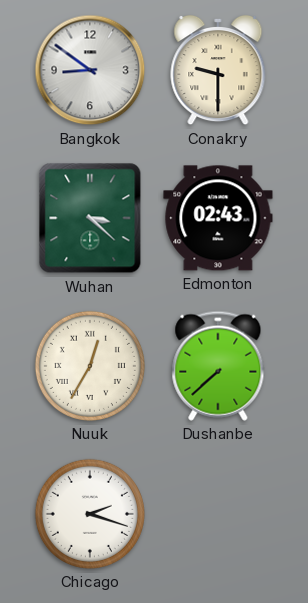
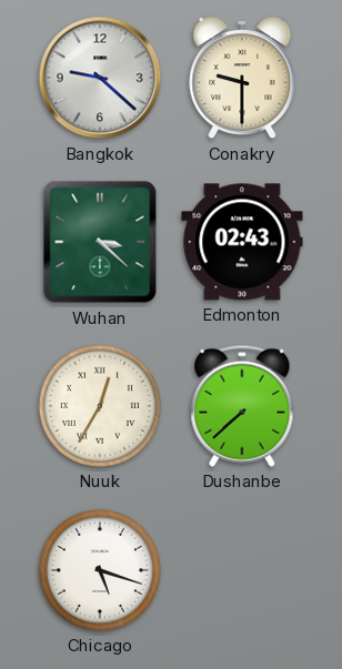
Bangkok: 8:51 -> 9:22
Chicago: 2:18 -> 5:18
